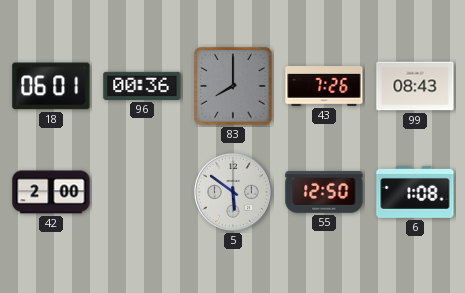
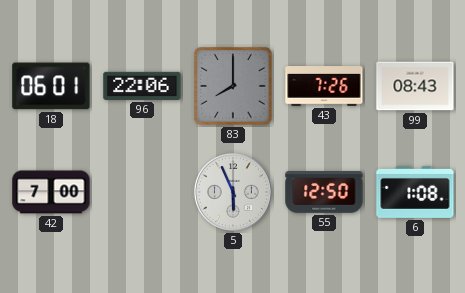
96: 00:36 -> 22:06
42: 2:00 -> 7:00
5: 5:51 -> 5:56
